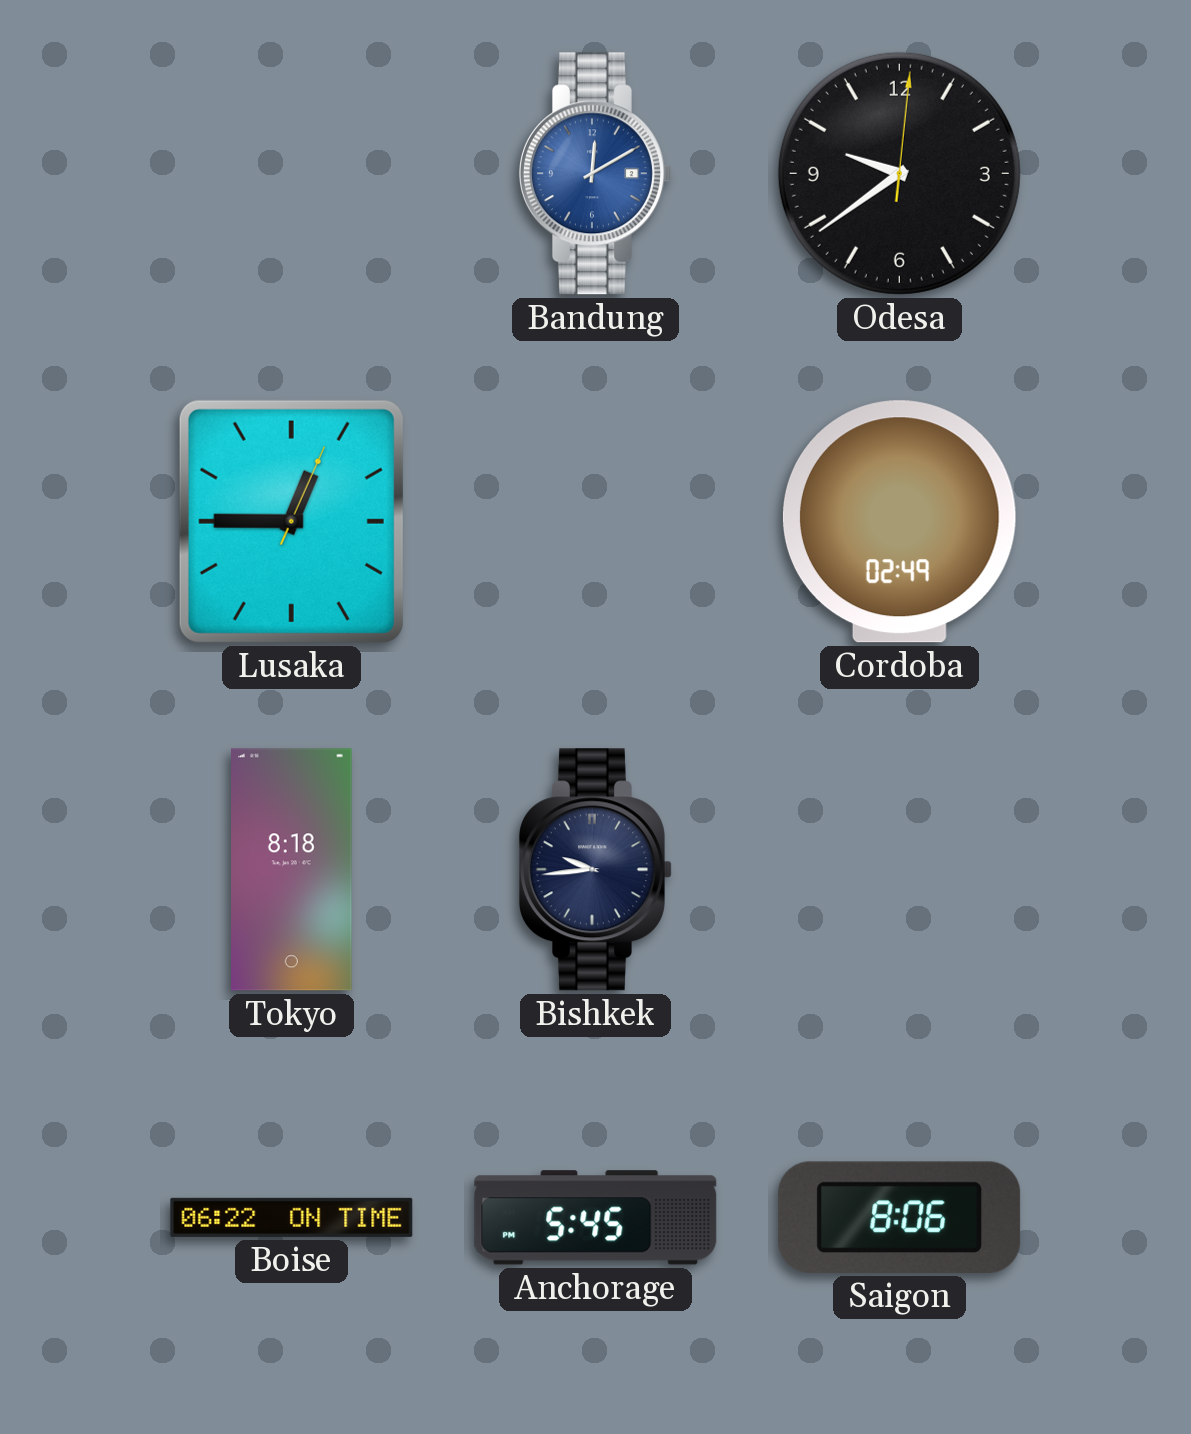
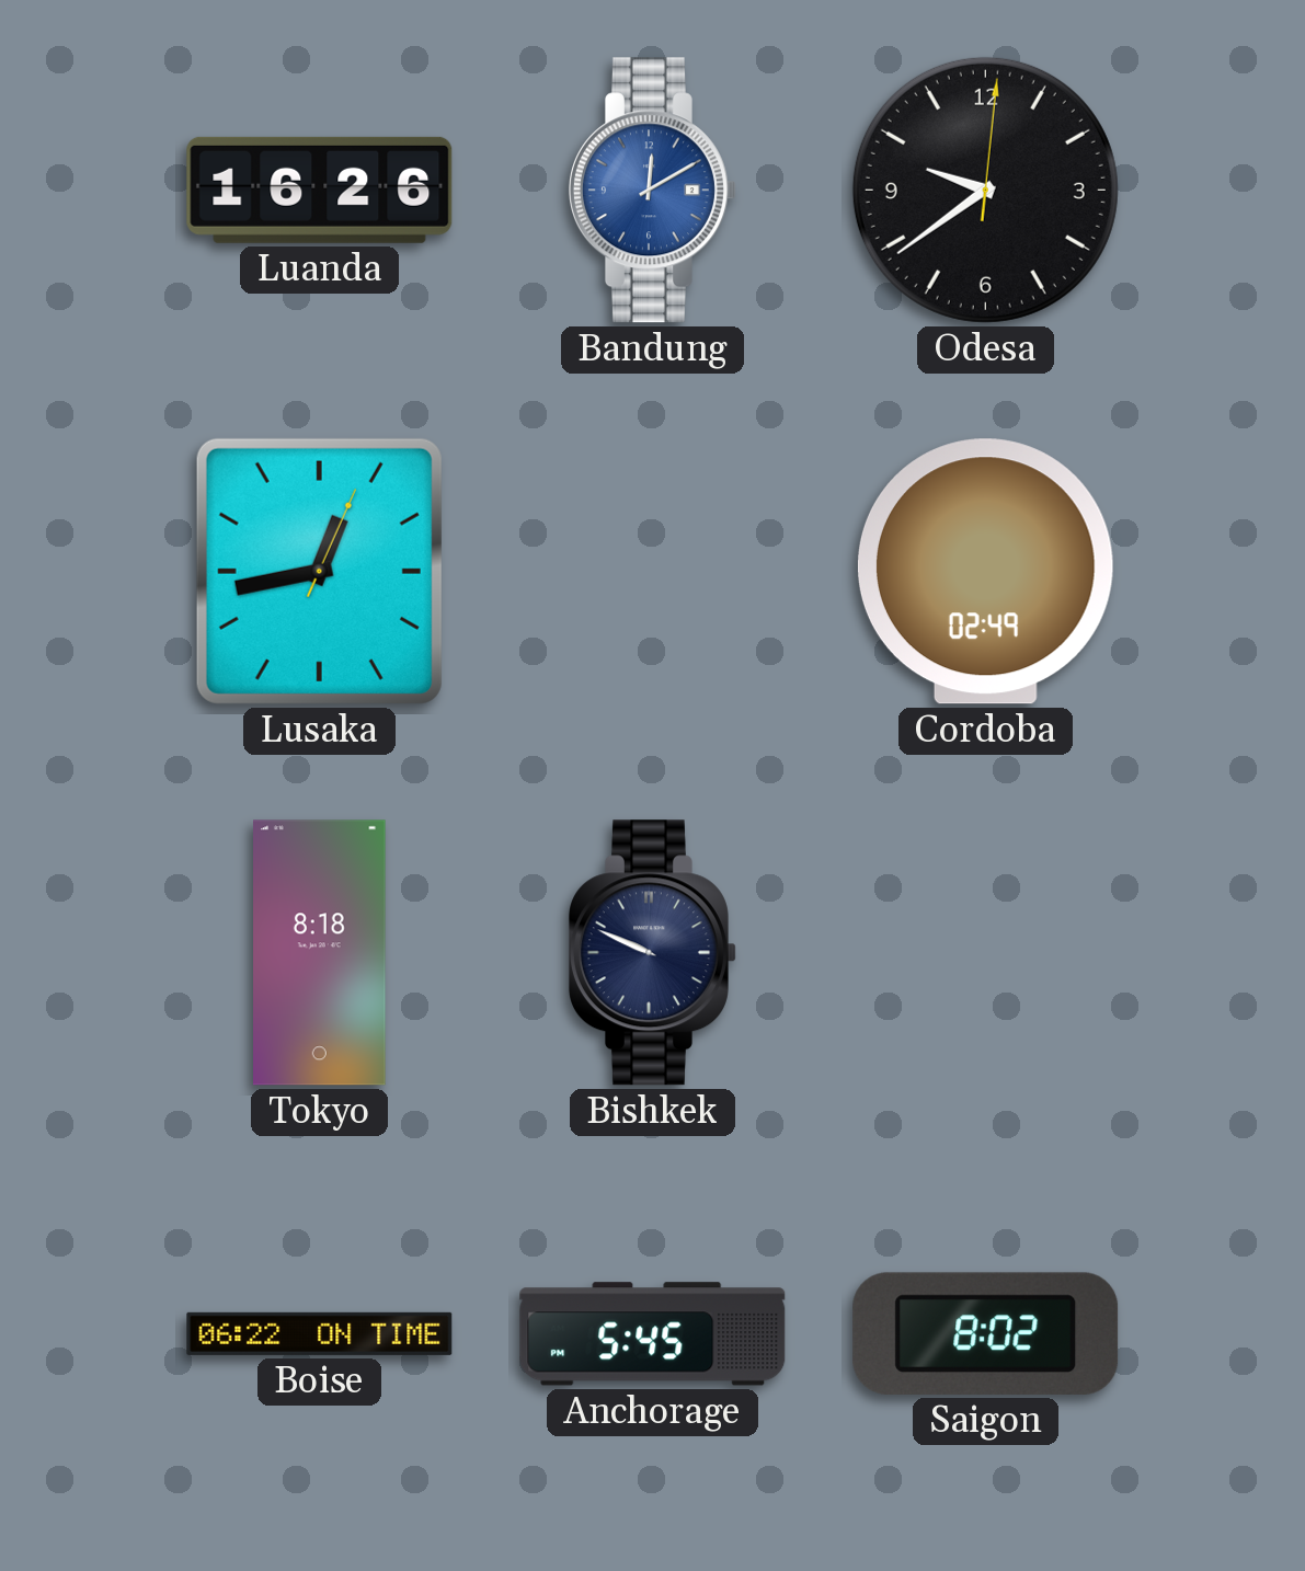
Luanda: none -> 16:26
Lusaka: 12:45 -> 12:43
Bishkek: 9:44 -> 9:49
Saigon: 8:06 -> 8:02
